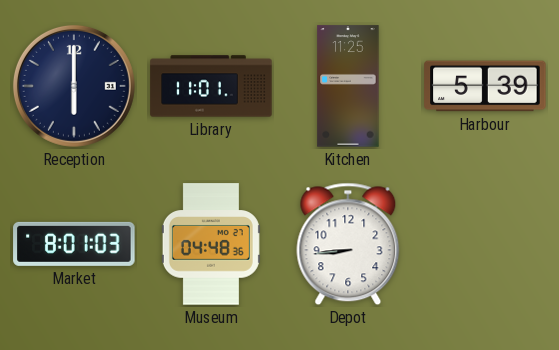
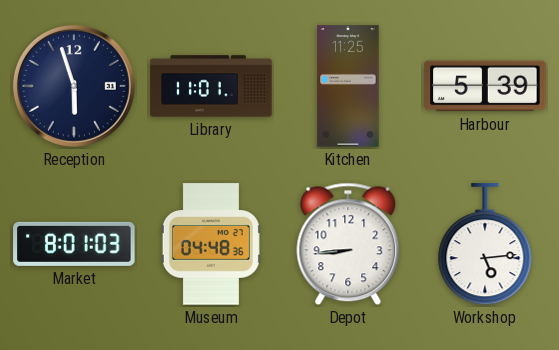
Reception: 6:00 -> 5:57
Workshop: none -> 5:14
